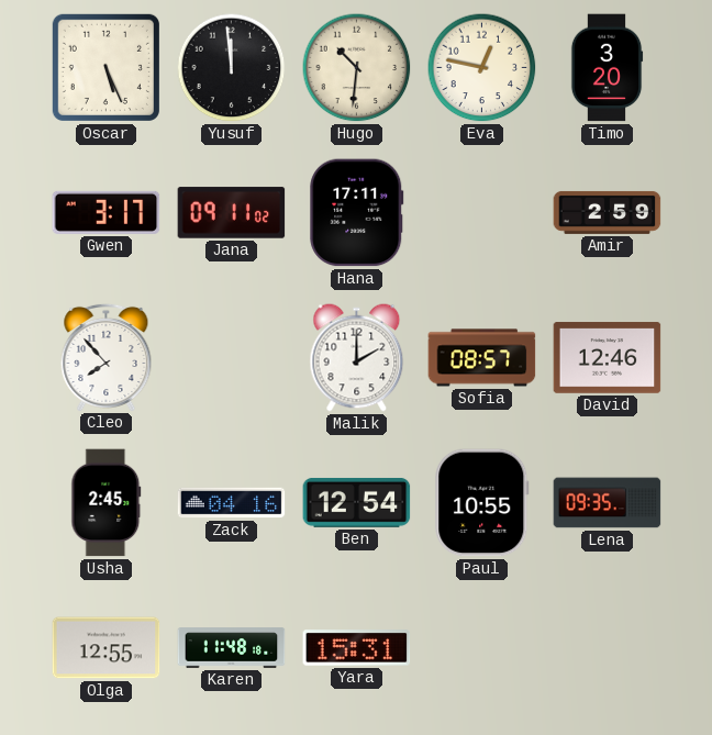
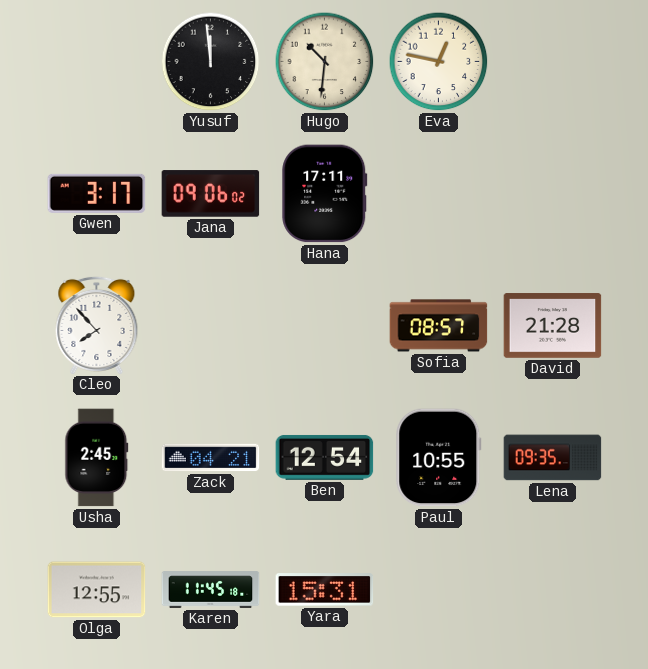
Oscar: 5:26 -> none
Timo: 3:20 -> none
Jana: 09:11 -> 09:06
Amir: 2:59 -> none
Malik: 2:00 -> none
David: 12:46 -> 21:28
Zack: 04:16 -> 04:21
Karen: 11:48 -> 11:45
